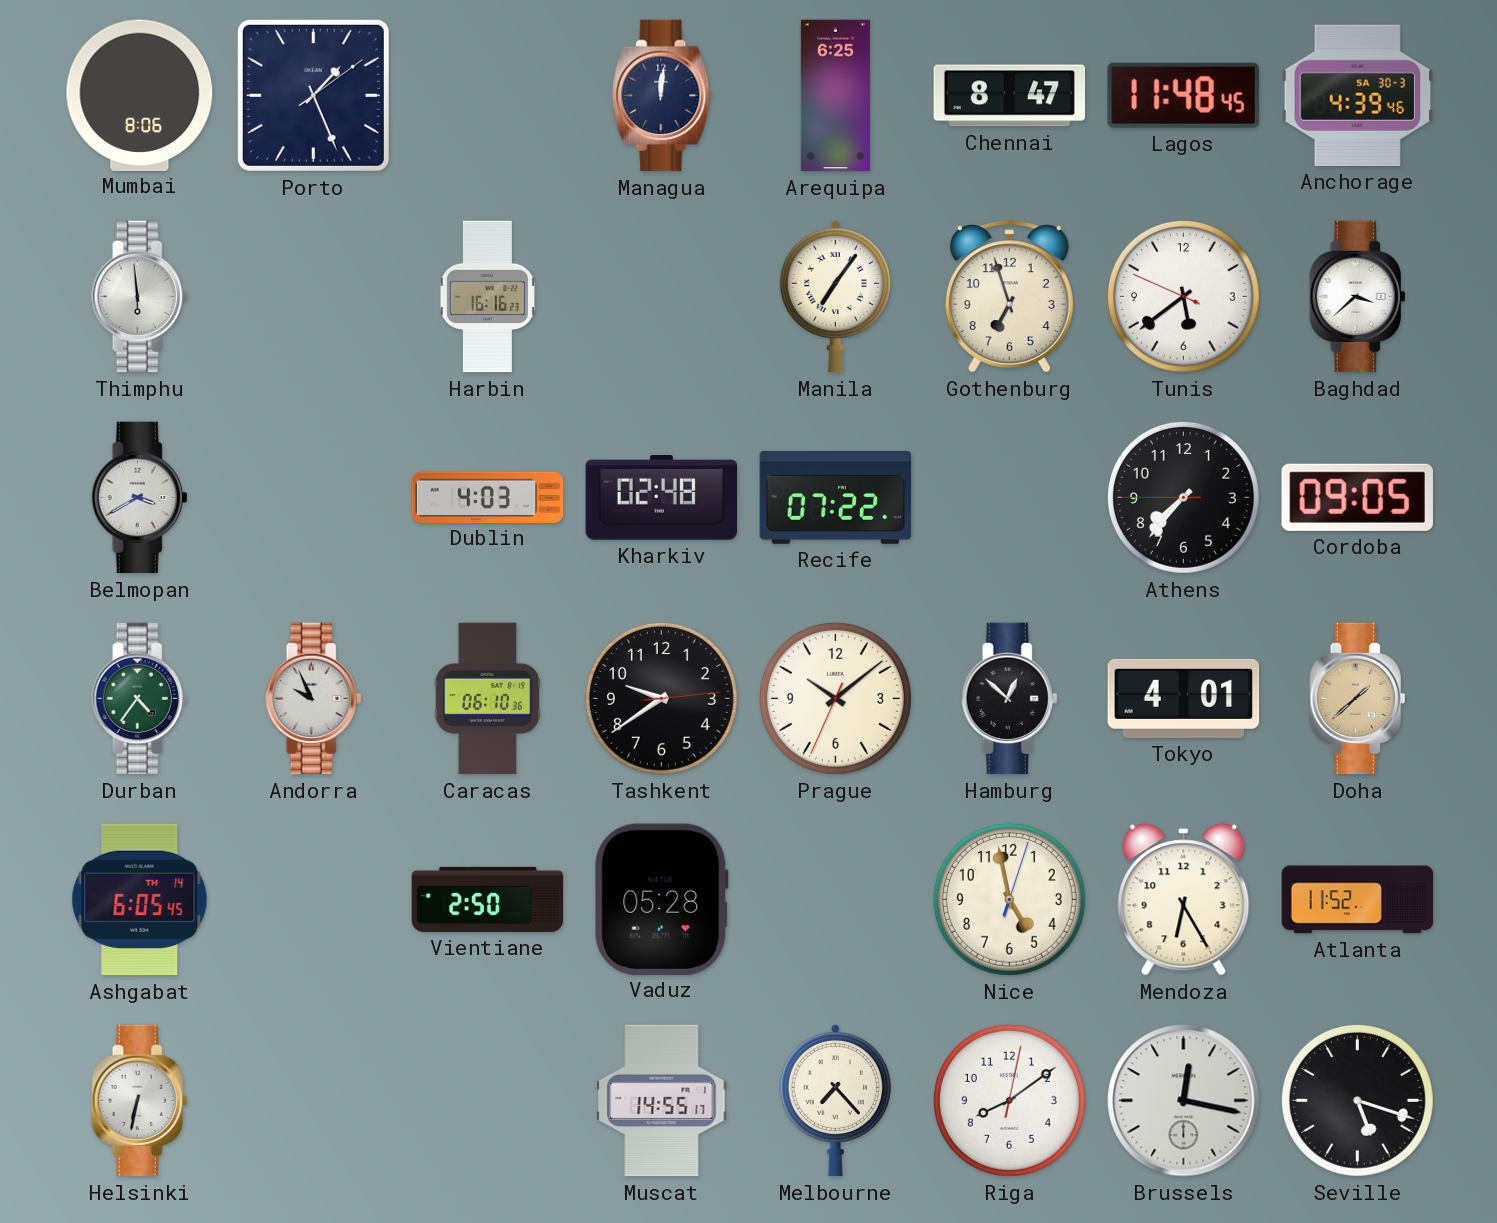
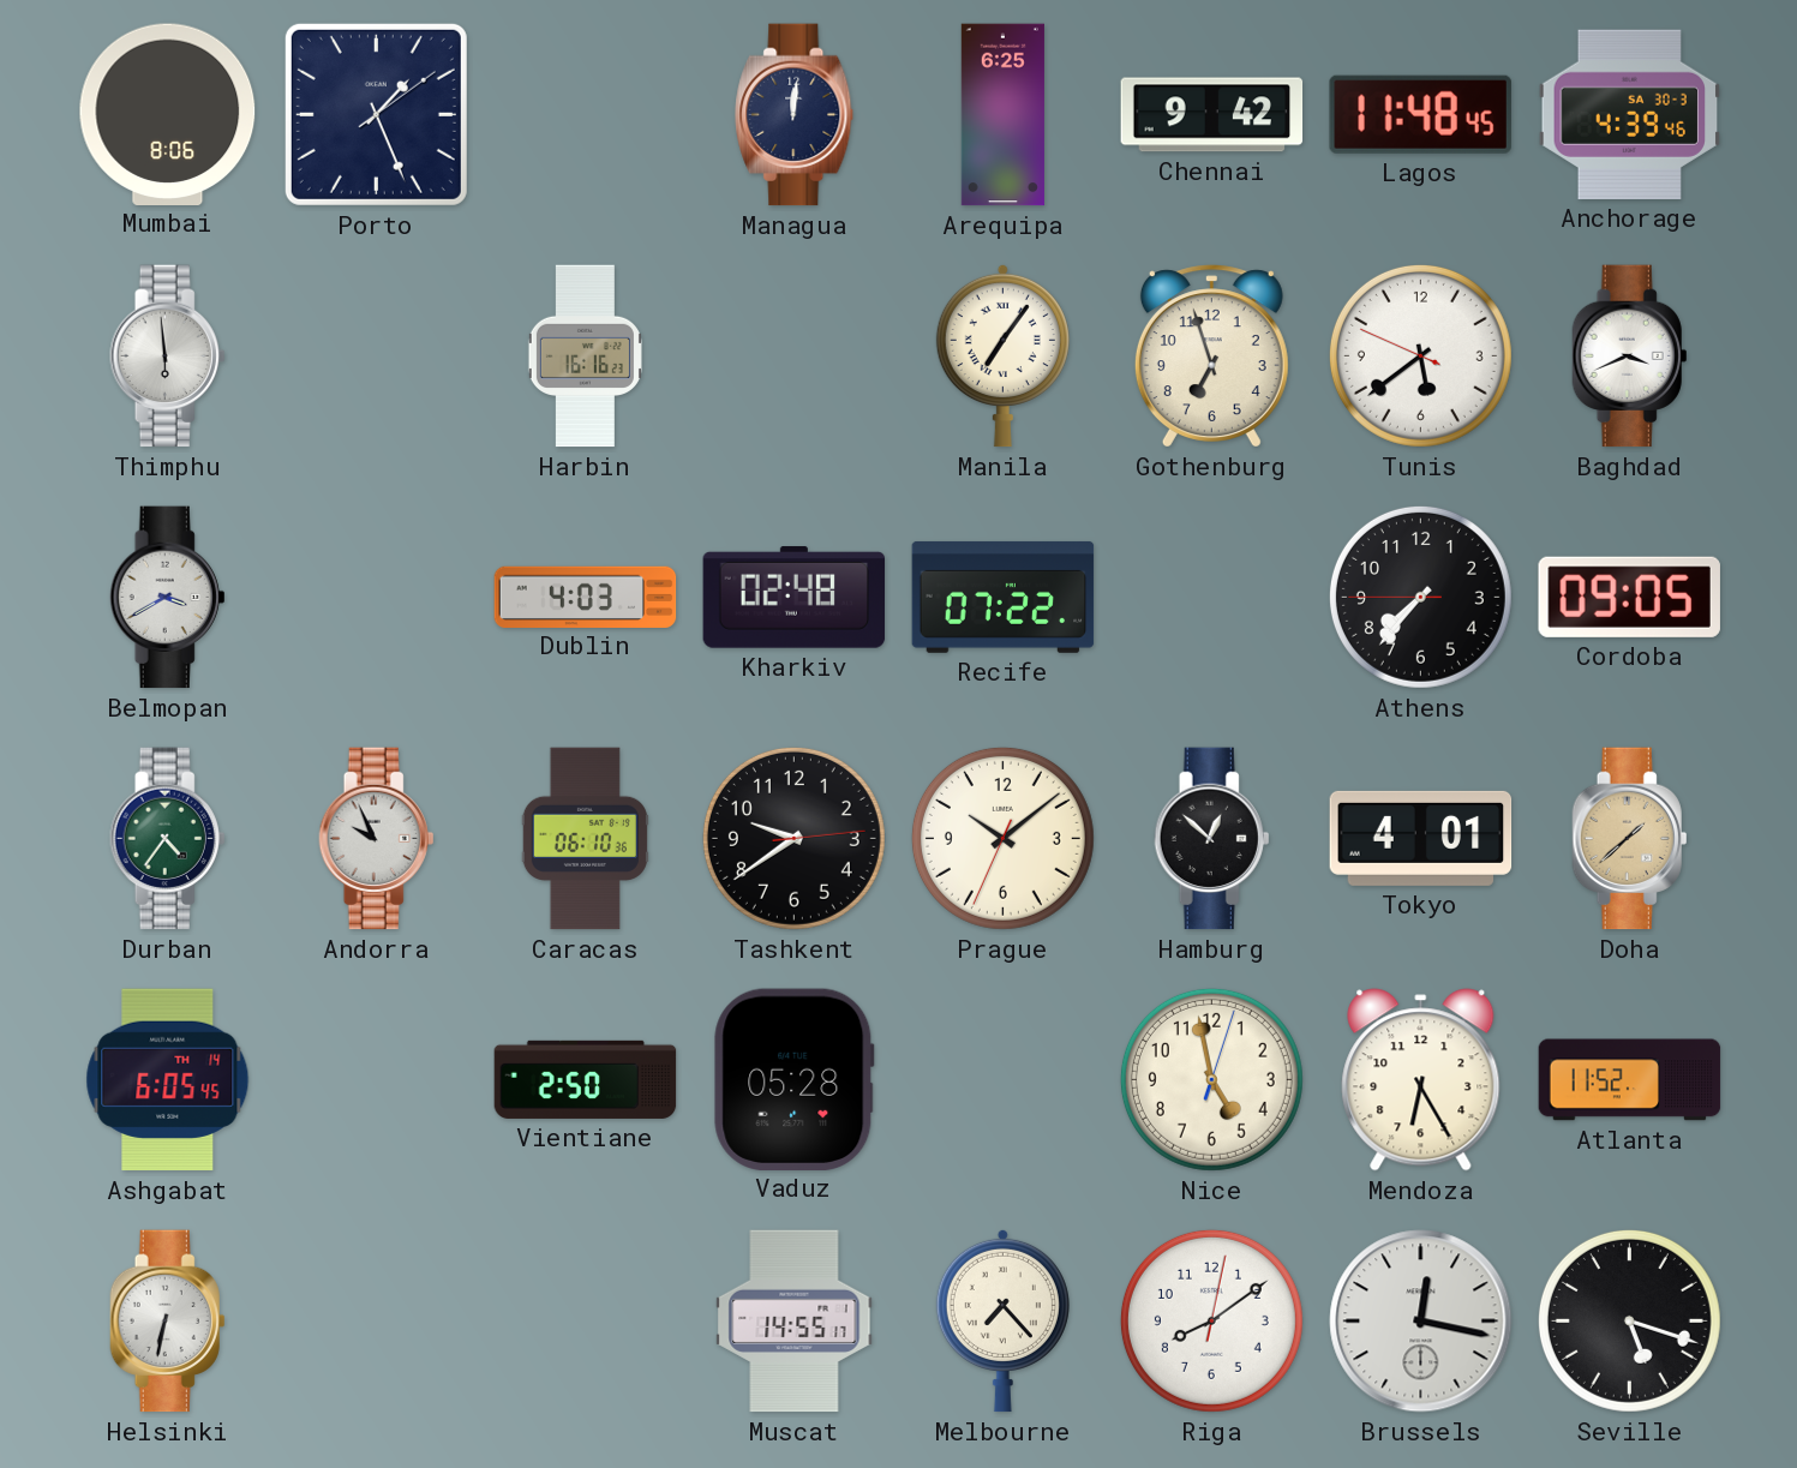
Chennai: 8:47 -> 9:42
Baghdad: 3:38 -> 3:41
